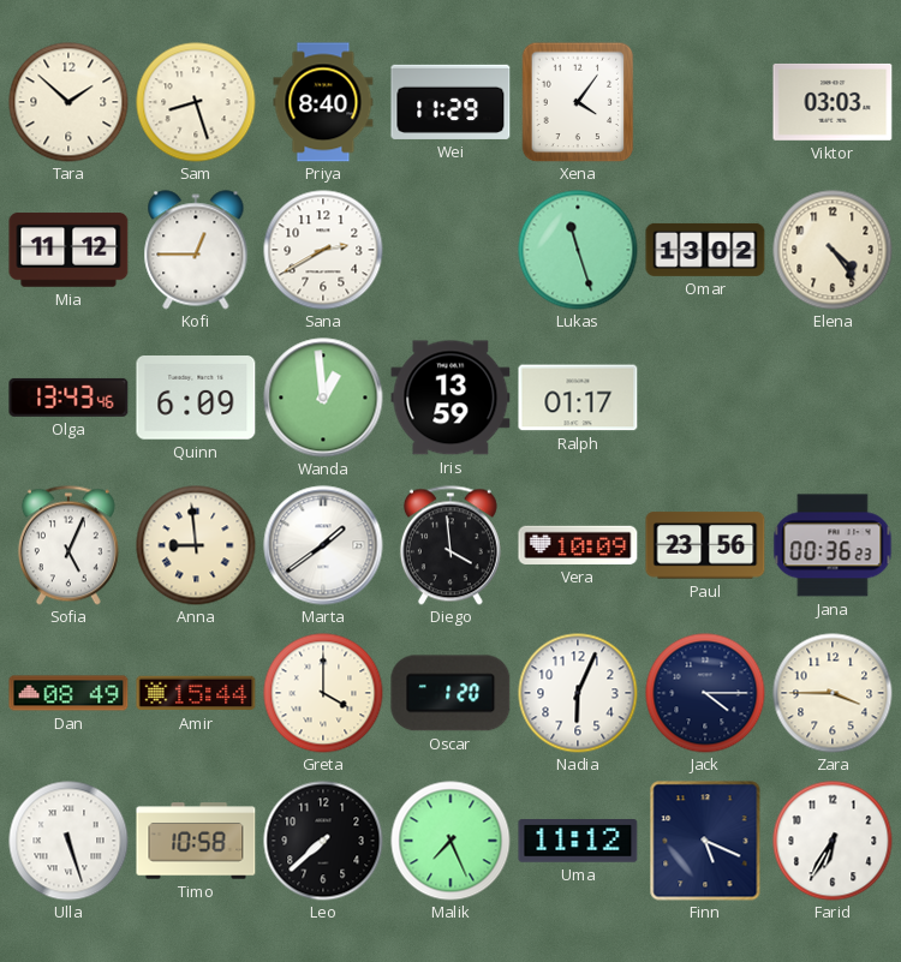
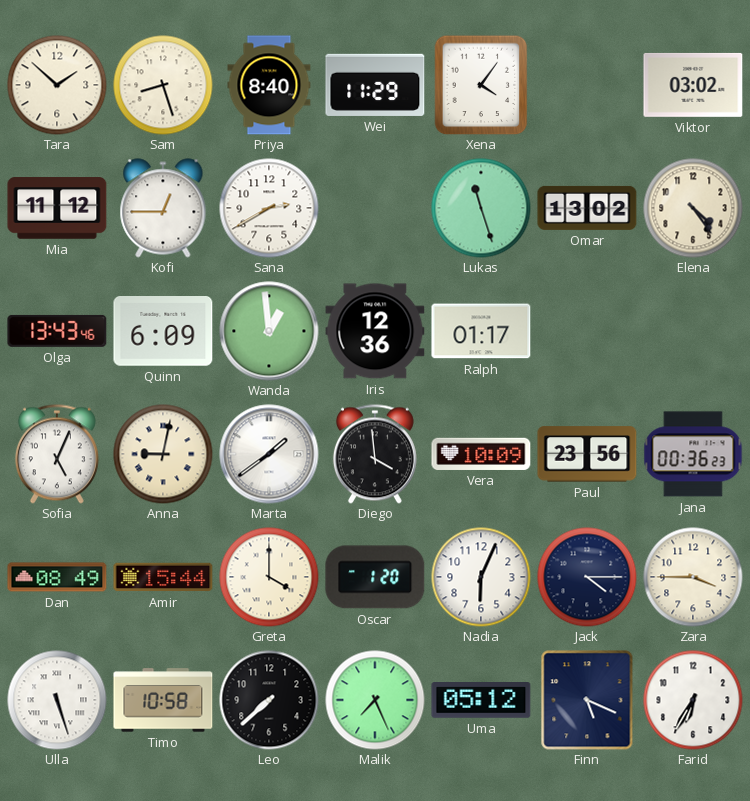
Viktor: 03:03 -> 03:02
Iris: 13:59 -> 12:36
Anna: 8:59 -> 9:02
Uma: 11:12 -> 05:12
